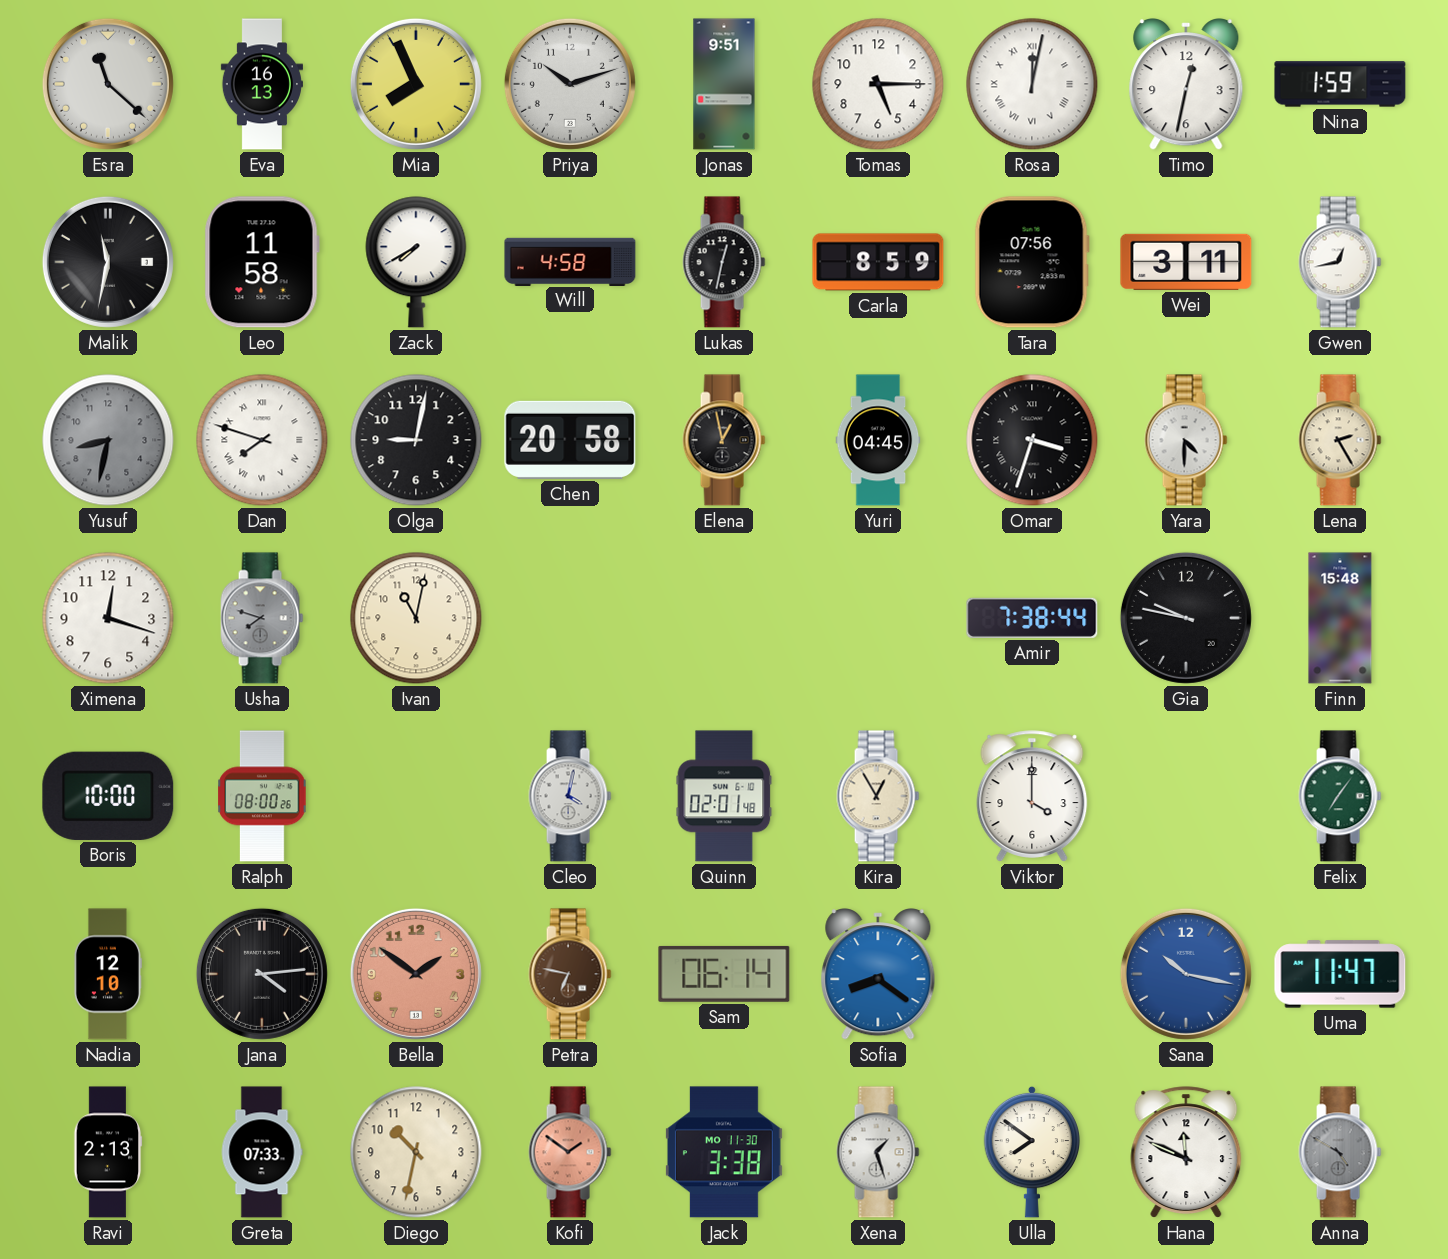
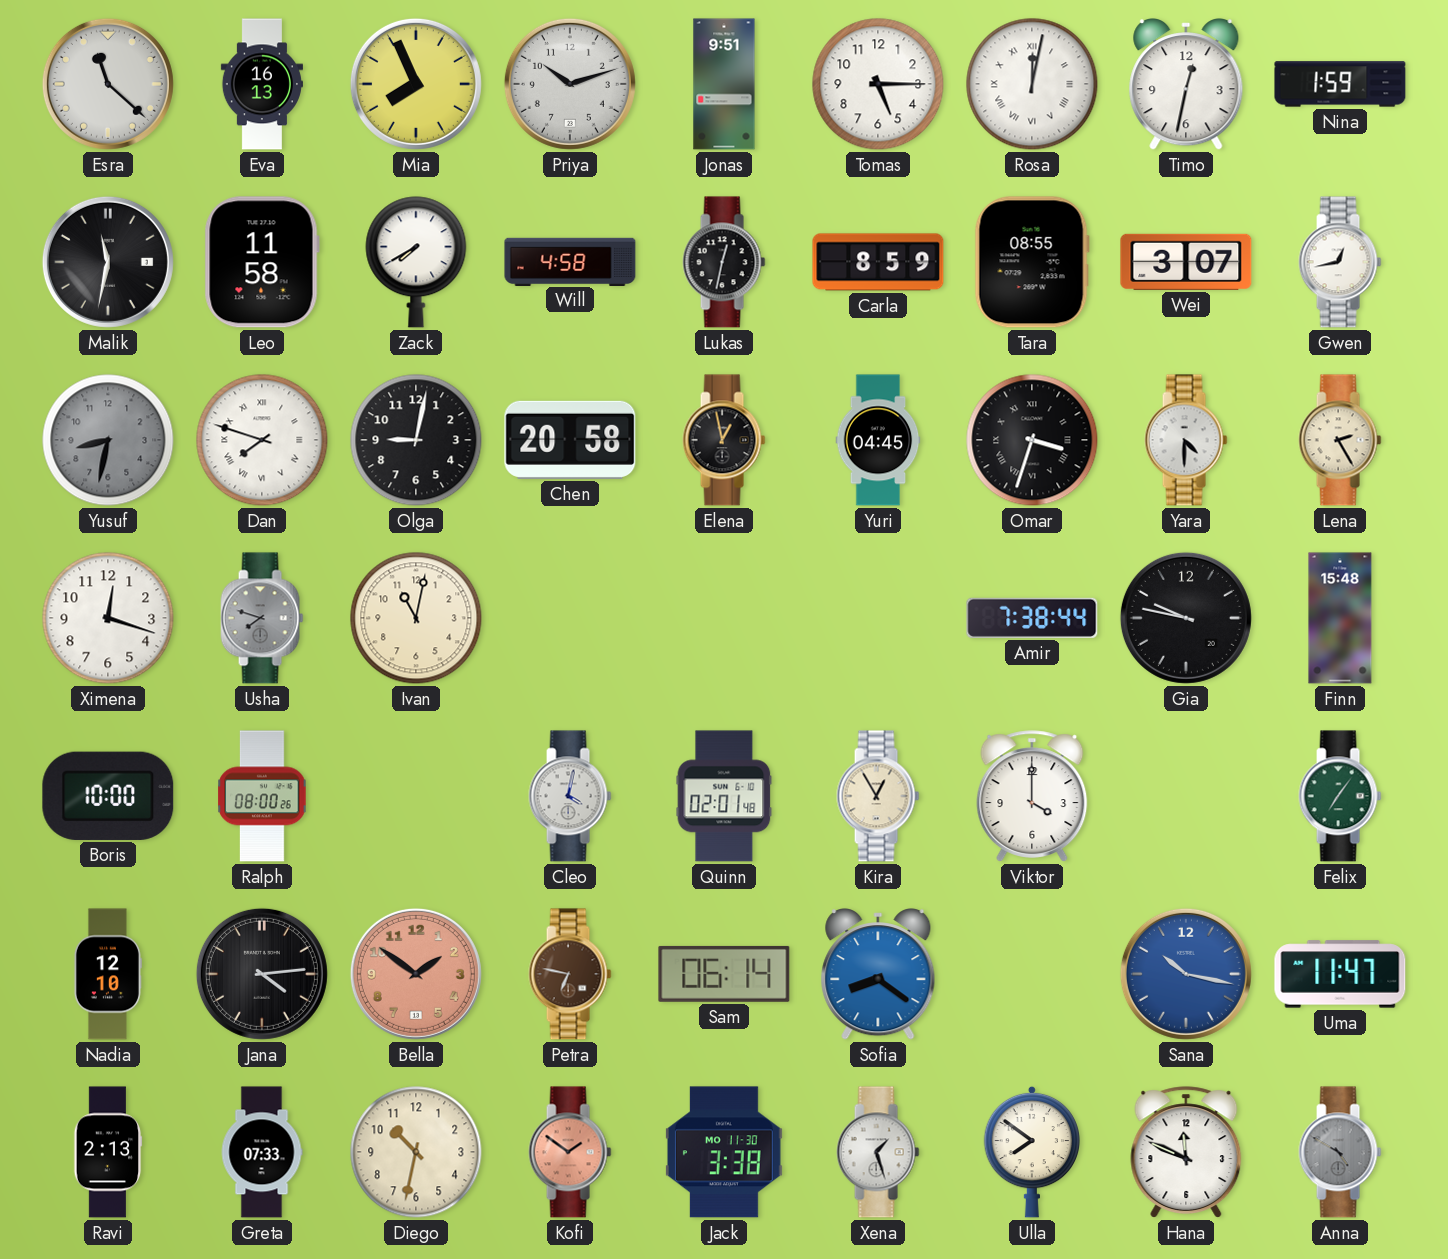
Tara: 07:56 -> 08:55
Wei: 3:11 -> 3:07
